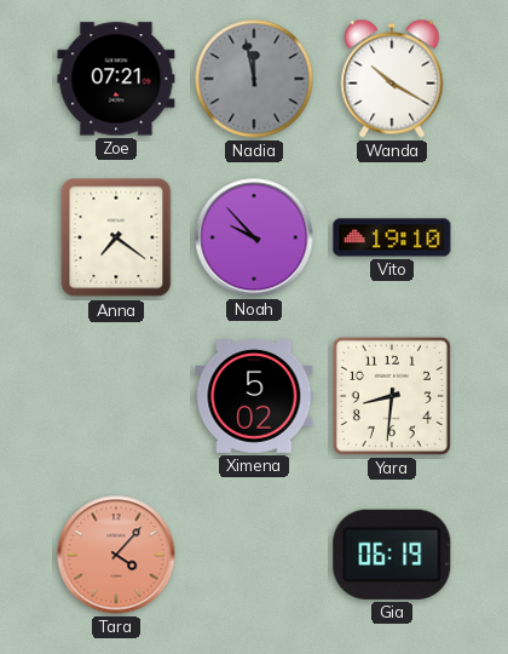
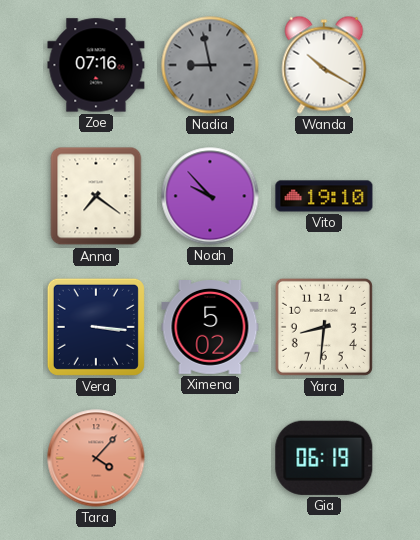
Zoe: 07:21 -> 07:16
Nadia: 11:58 -> 8:58
Vera: none -> 3:16
